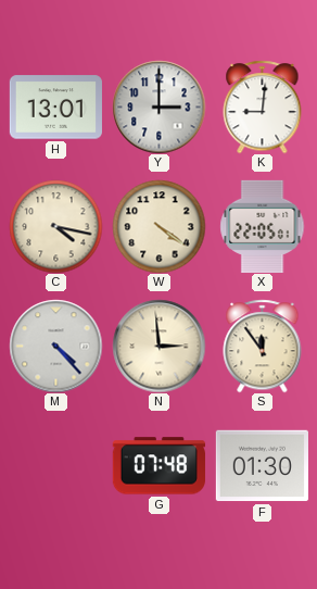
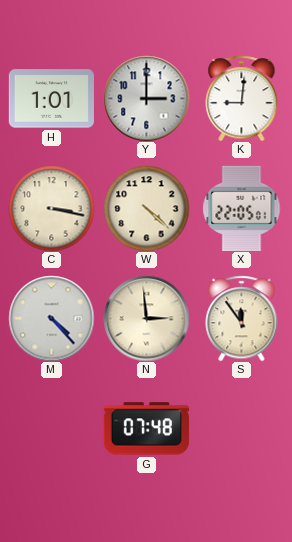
H: 13:01 -> 1:01
C: 4:17 -> 3:17
W: 4:21 -> 4:22
F: 01:30 -> none
